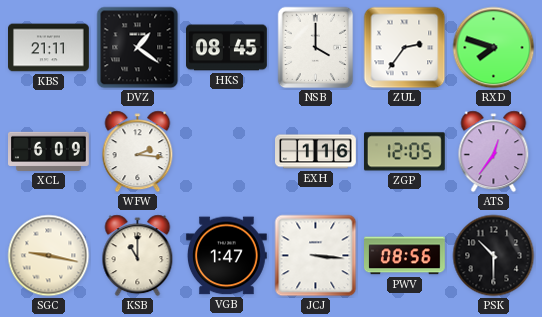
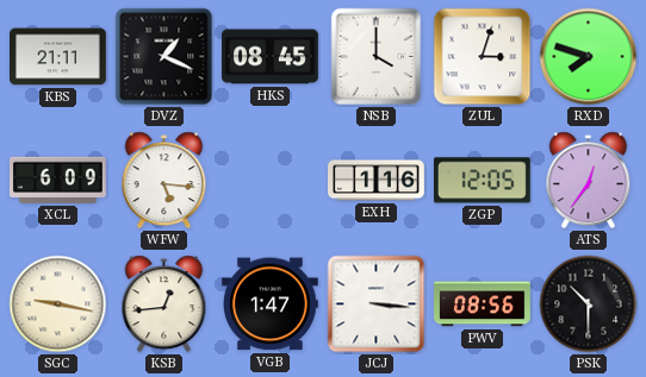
DVZ: 1:21 -> 1:19
ZUL: 2:36 -> 3:03
WFW: 2:16 -> 5:16
KSB: 11:00 -> 12:44
